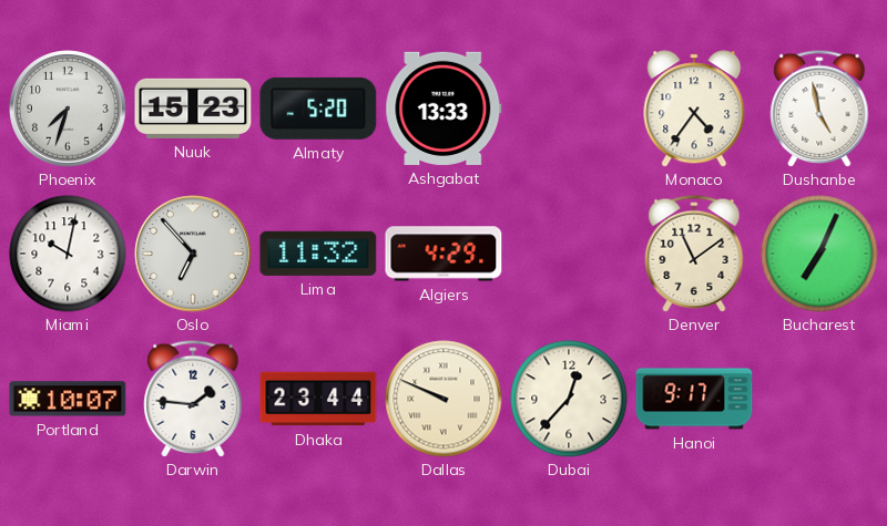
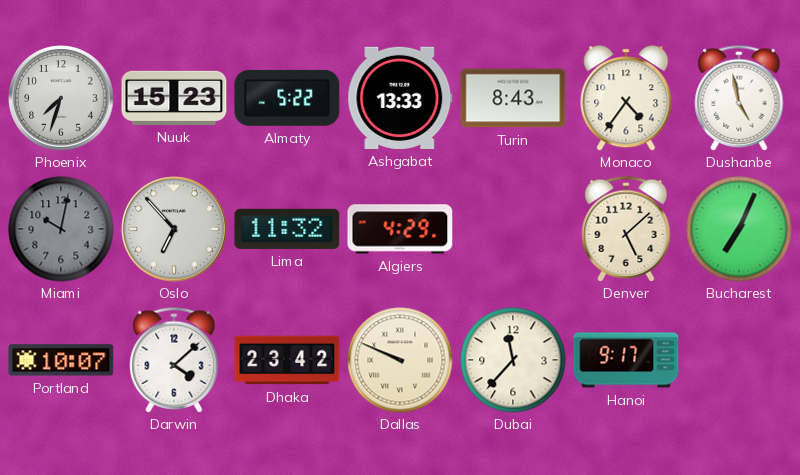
Almaty: 5:20 -> 5:22
Turin: none -> 8:43
Miami dial: white -> grey
Denver: 11:09 -> 5:08
Darwin: 1:46 -> 4:08
Dhaka: 23:44 -> 23:42
Dubai: 12:37 -> 11:37
